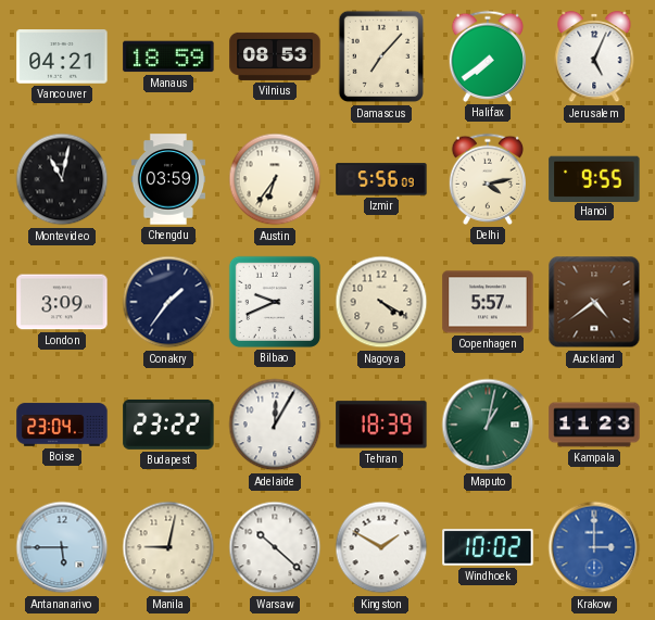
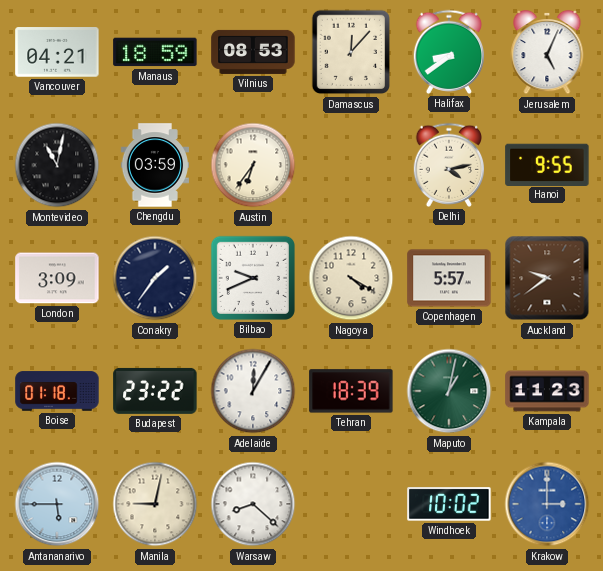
Damascus: 7:07 -> 12:07
Halifax: 7:39 -> 8:39
Izmir: 5:56 -> none
Auckland: 4:39 -> 9:39
Boise: 23:04 -> 01:18
Warsaw: 10:22 -> 8:22
Kingston: 1:50 -> none
